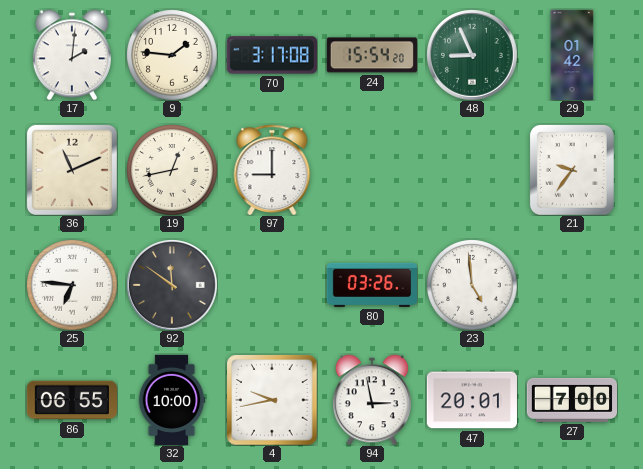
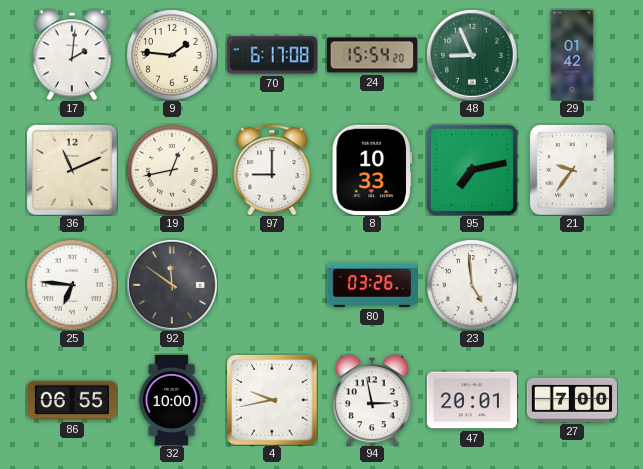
70: 3:17 -> 6:17
8: none -> 10:33
95: none -> 7:13
